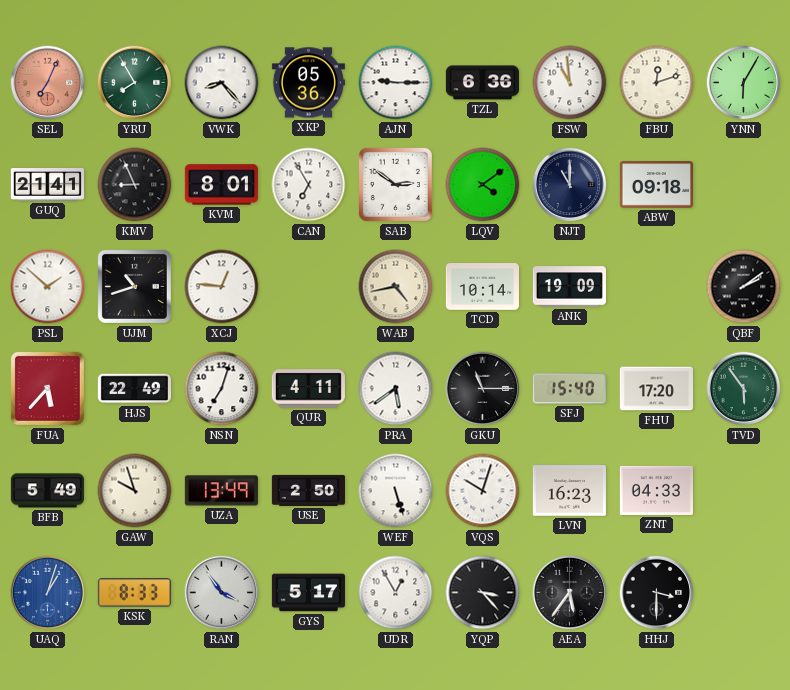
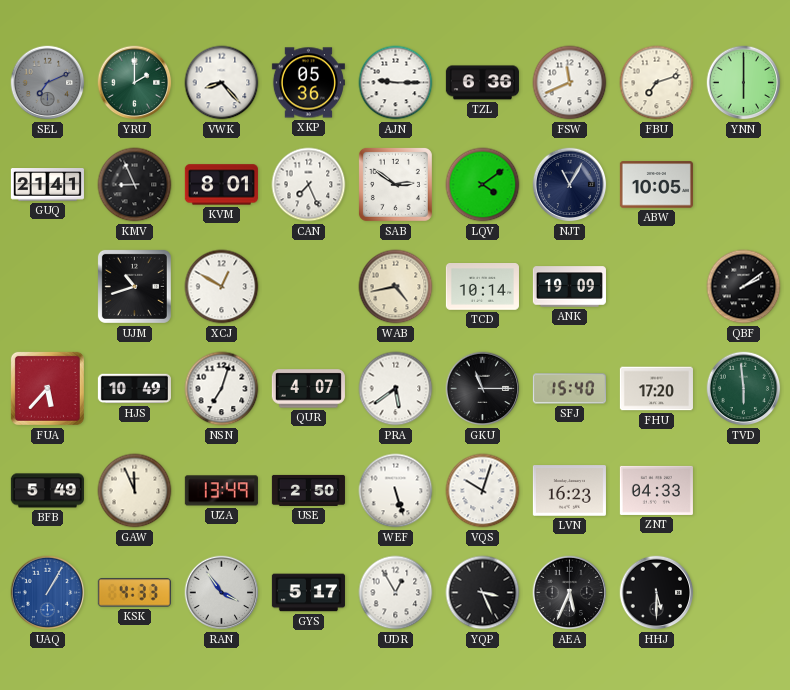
SEL: 7:04 -> 7:11
SEL dial: salmon -> grey
YRU: 7:55 -> 2:00
FSW: 10:59 -> 11:41
FBU: 12:12 -> 7:12
YNN: 6:05 -> 6:00
CAN: 6:55 -> 7:26
NJT: 11:00 -> 11:05
ABW: 09:18 -> 10:05
PSL: 1:52 -> none
XCJ: 12:46 -> 12:50
HJS: 22:49 -> 10:49
QUR: 4:11 -> 4:07
TVD: 5:54 -> 5:59
GAW: 9:57 -> 11:56
UAQ: 1:03 -> 1:05
KSK: 8:33 -> 4:33
YQP: 3:23 -> 3:26
AEA: 5:36 -> 5:34
HHJ: 3:30 -> 5:30
